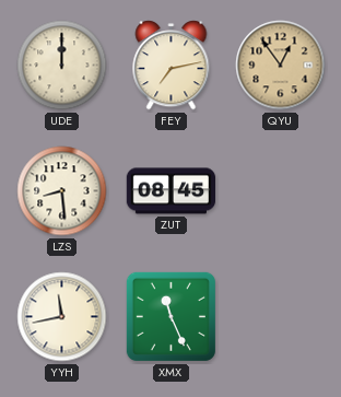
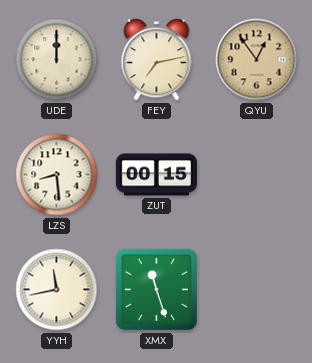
ZUT: 08:45 -> 00:15
XMX: 11:26 -> 11:27
